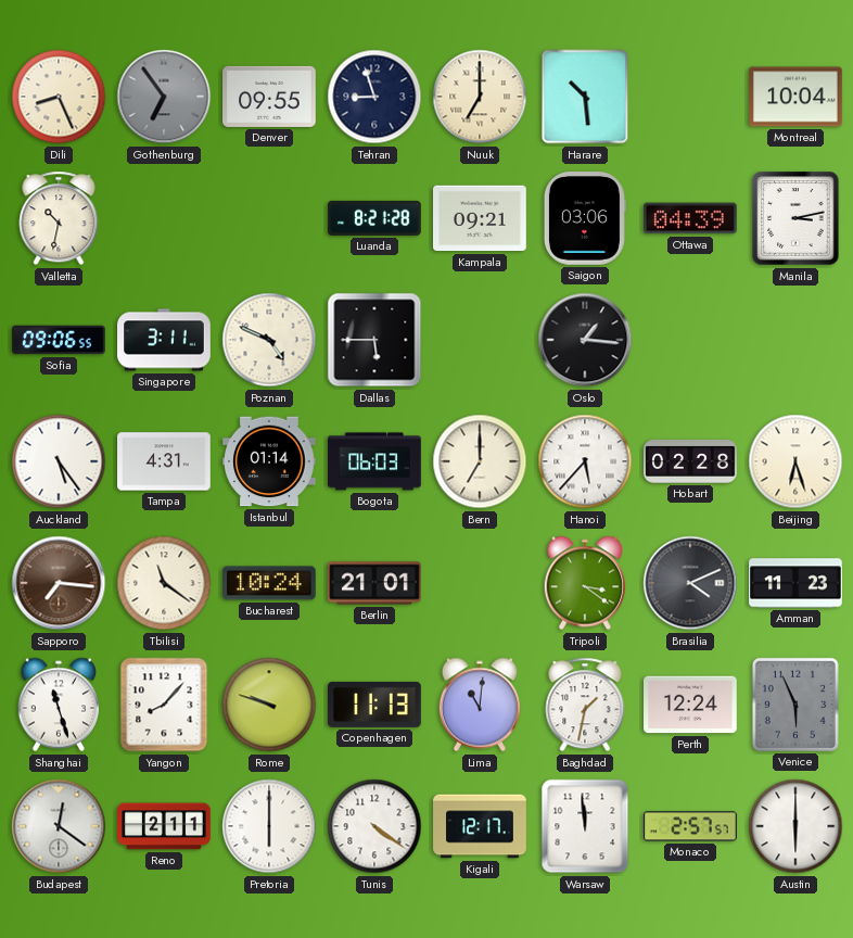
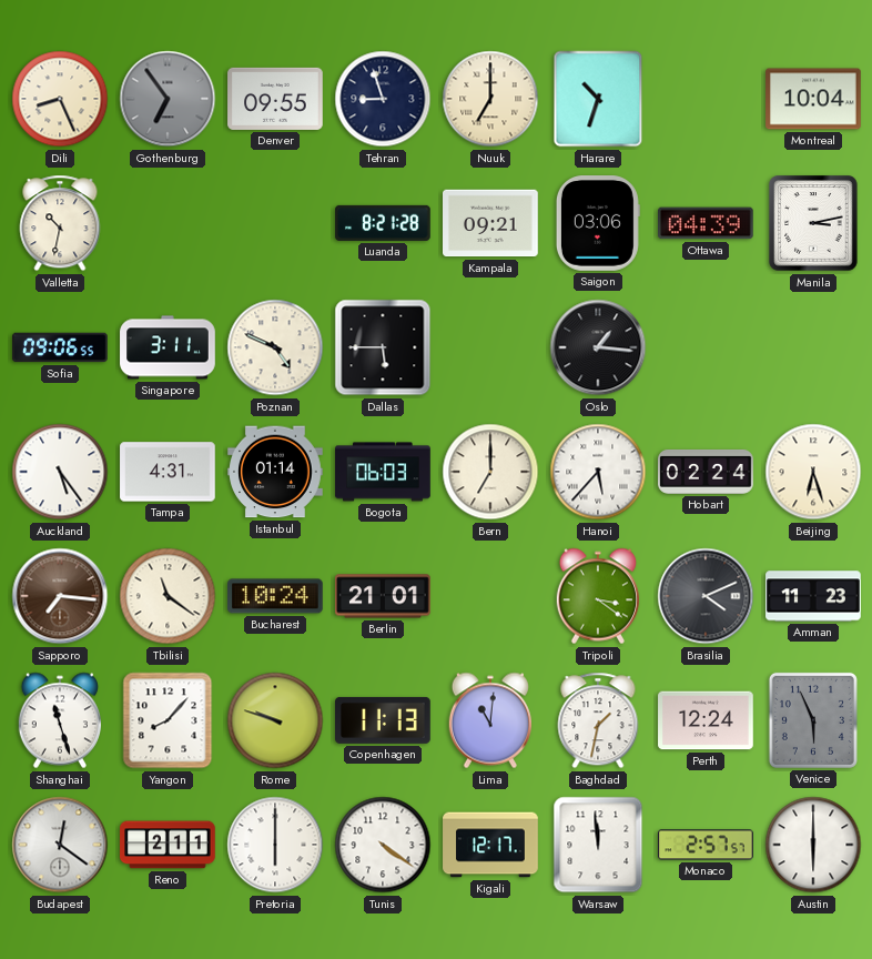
Harare: 10:29 -> 10:33
Hobart: 02:28 -> 02:24
